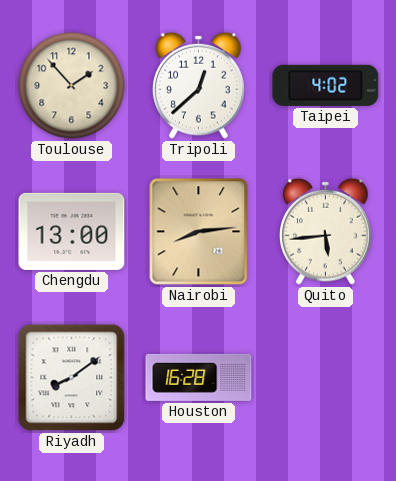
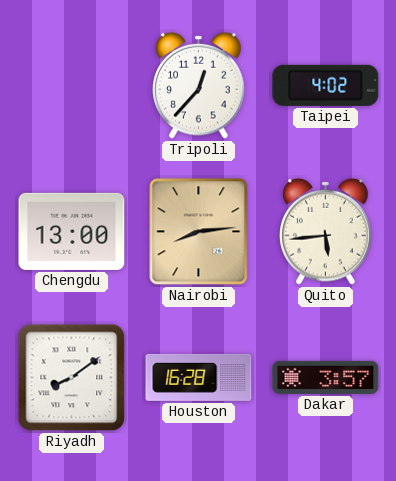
Toulouse: 1:53 -> none
Tripoli: 12:38 -> 12:37
Dakar: none -> 3:57
